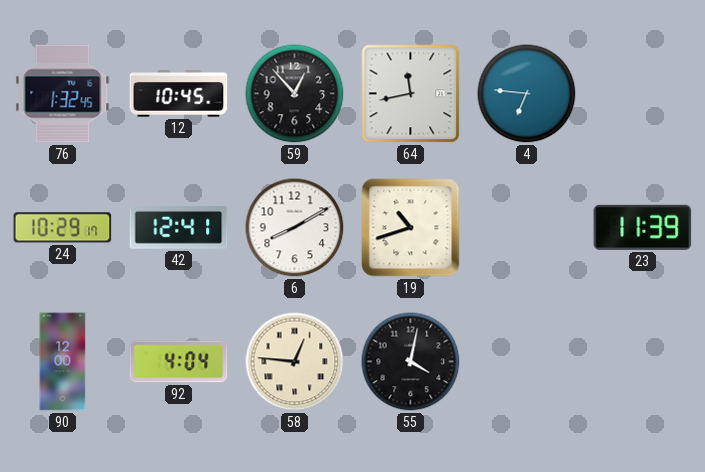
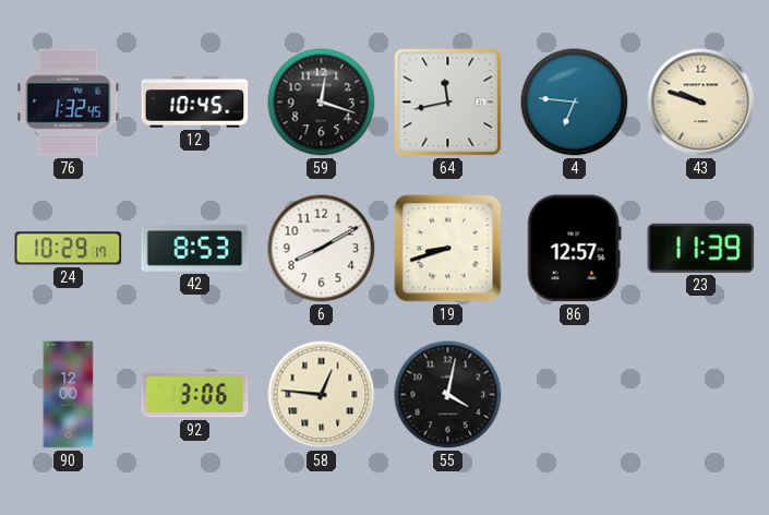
59: 12:53 -> 12:18
43: none -> 9:48
42: 12:41 -> 8:53
19: 10:42 -> 8:42
86: none -> 12:57
92: 4:04 -> 3:06
